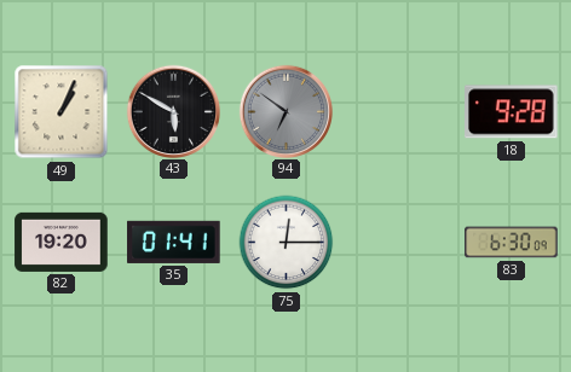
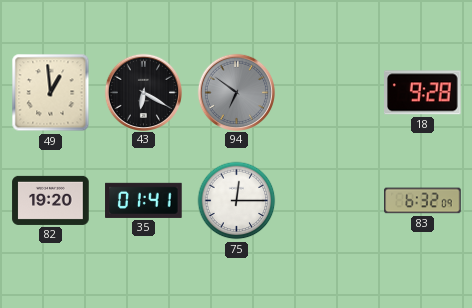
49: 1:04 -> 12:59
43: 5:50 -> 6:20
83: 6:30 -> 6:32
